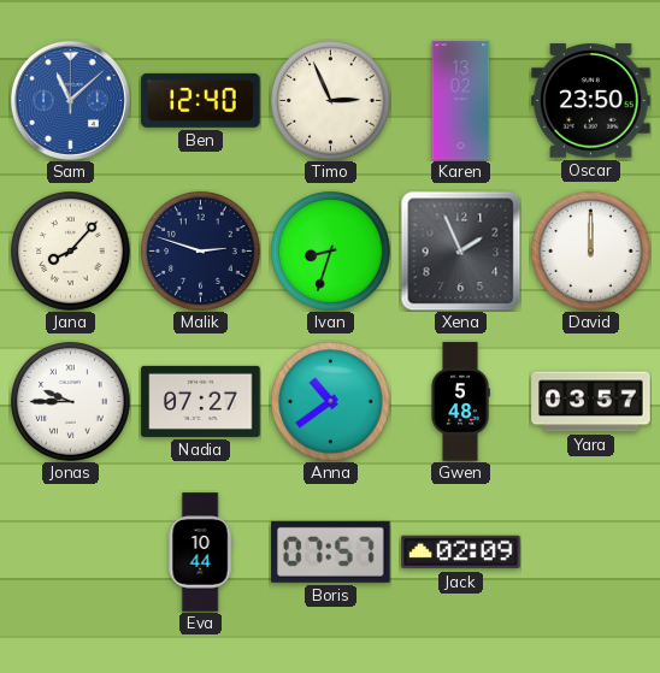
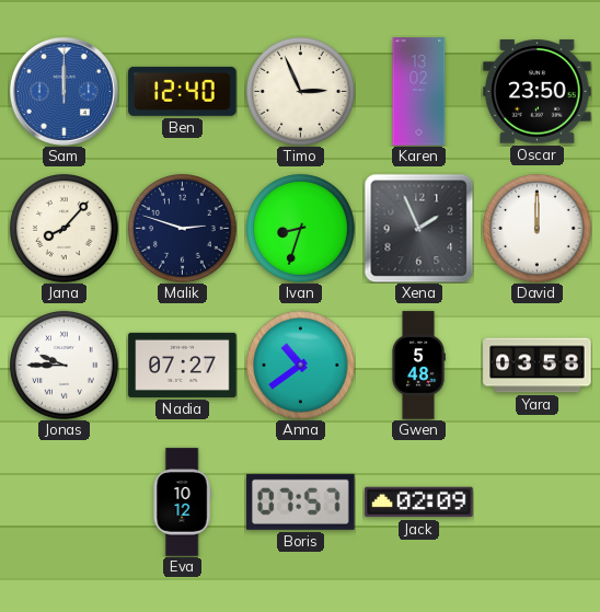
Sam: 11:08 -> 12:00
Yara: 03:57 -> 03:58
Eva: 10:44 -> 10:12
